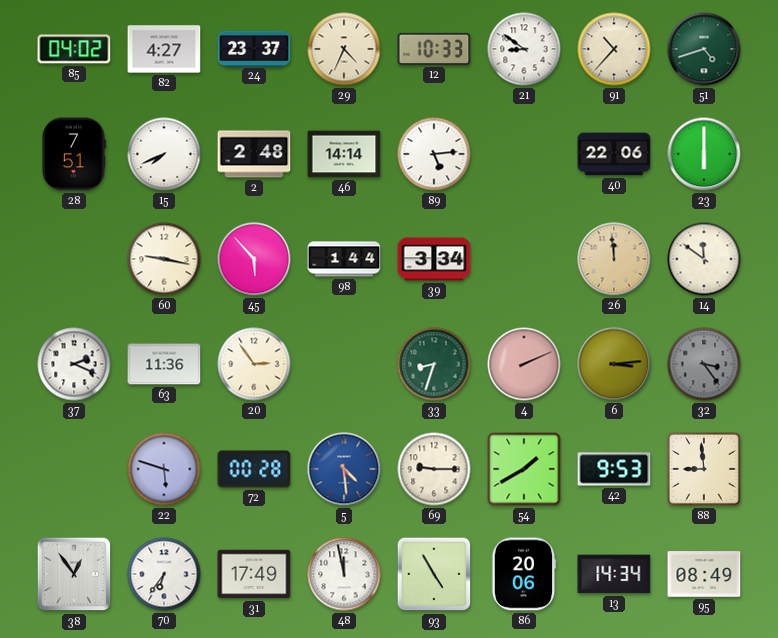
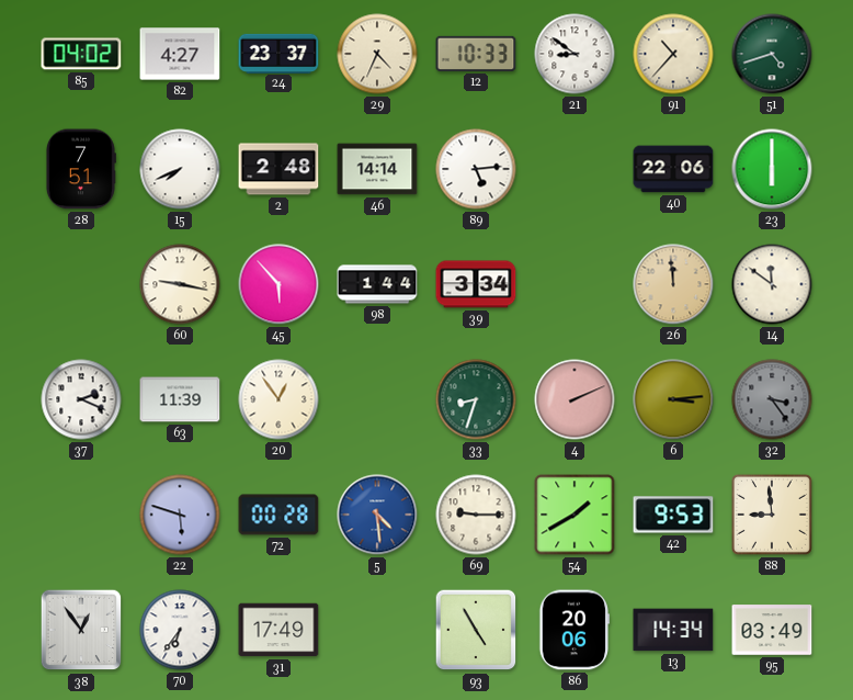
63: 11:36 -> 11:39
20: 2:54 -> 12:54
48: 11:58 -> none
95: 08:49 -> 03:49
